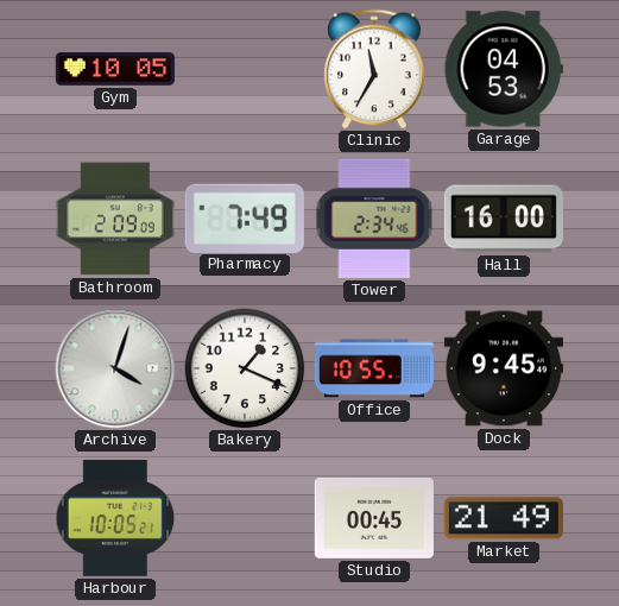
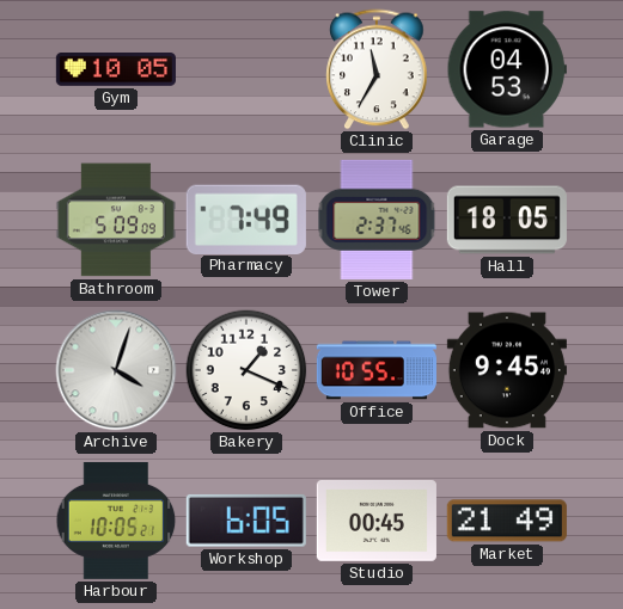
Bathroom: 2:09 -> 5:09
Tower: 2:34 -> 2:37
Hall: 16:00 -> 18:05
Workshop: none -> 6:05
